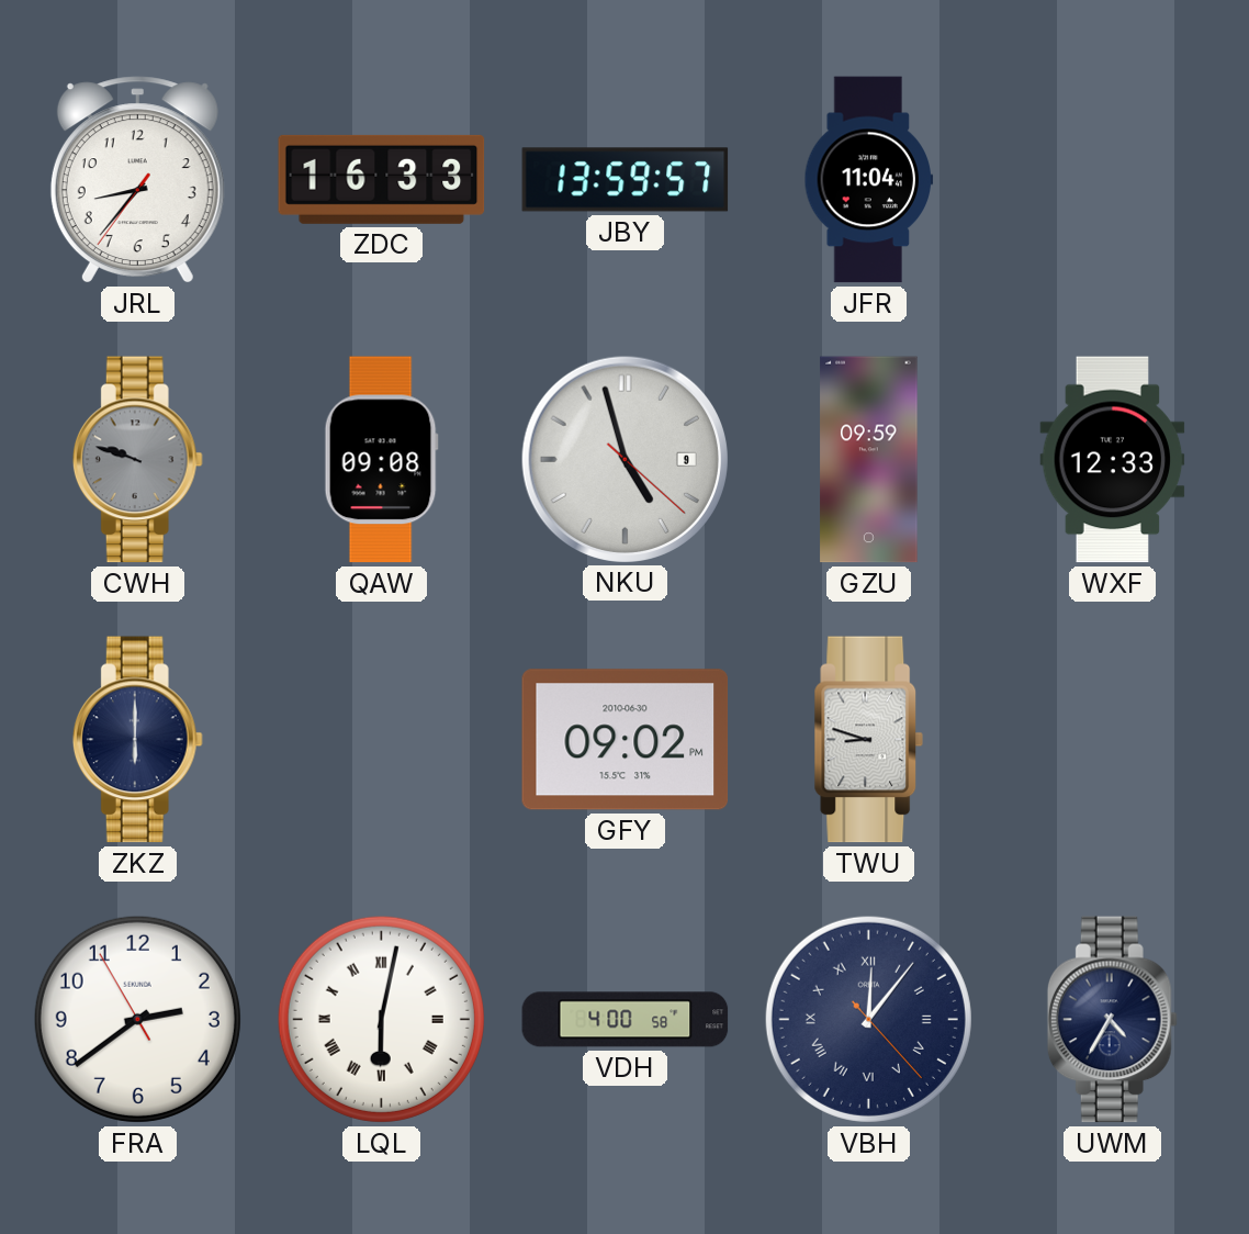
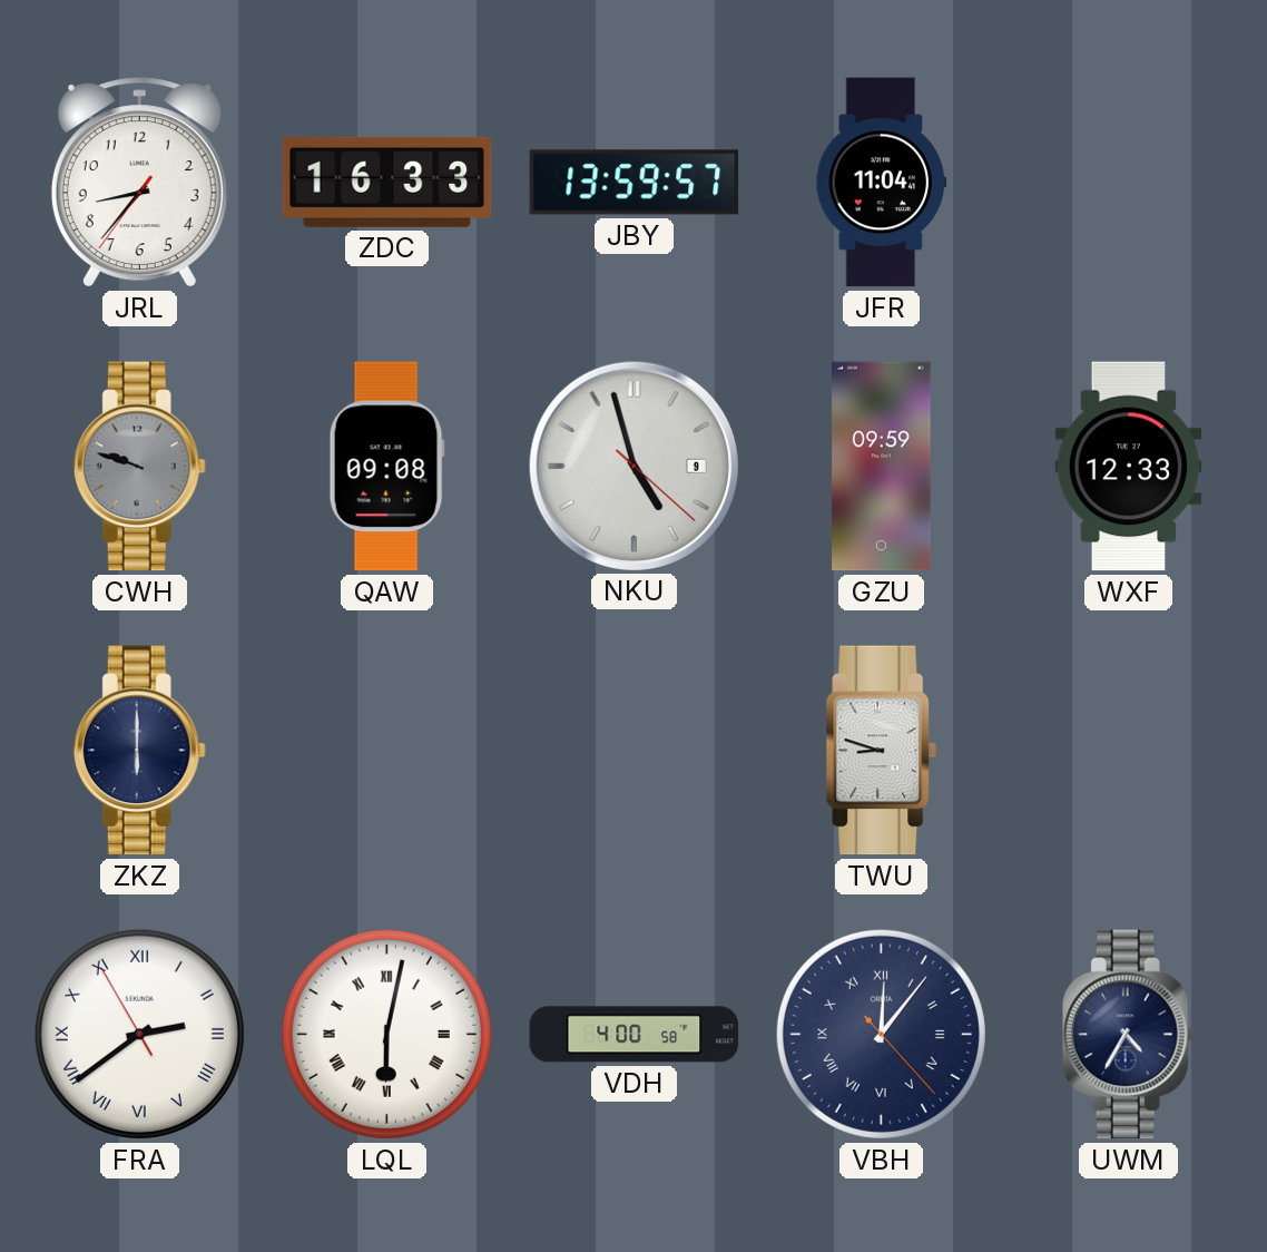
GFY: 09:02 -> none
FRA numerals: Arabic -> Roman
